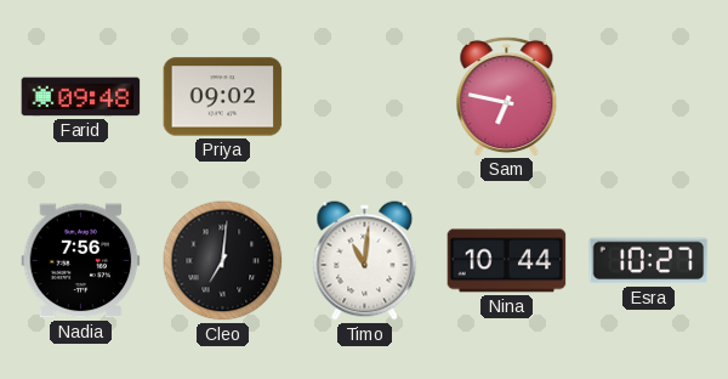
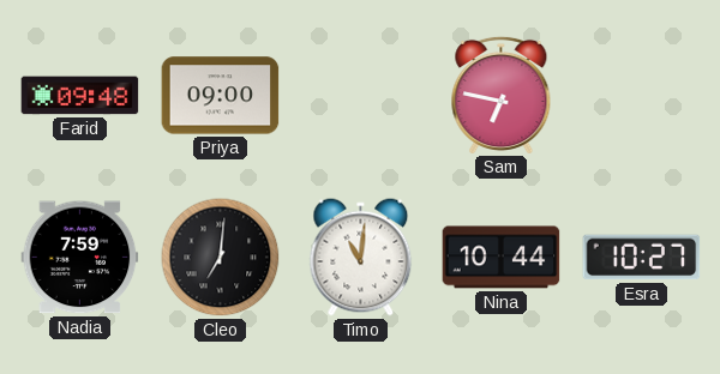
Priya: 09:02 -> 09:00
Nadia: 7:56 -> 7:59
